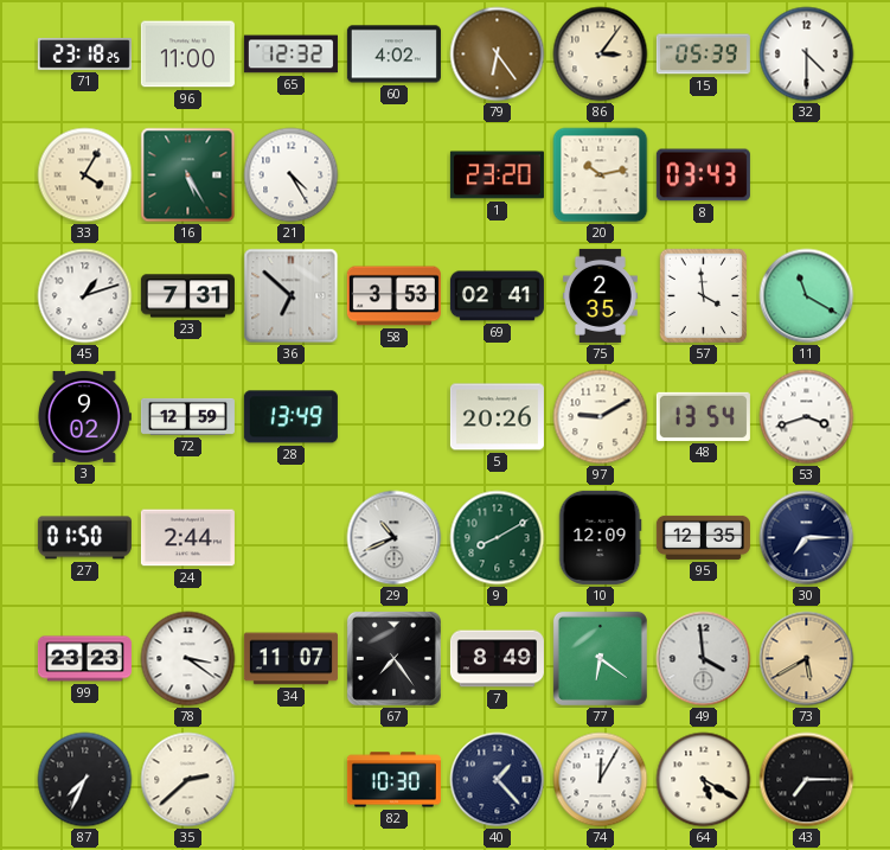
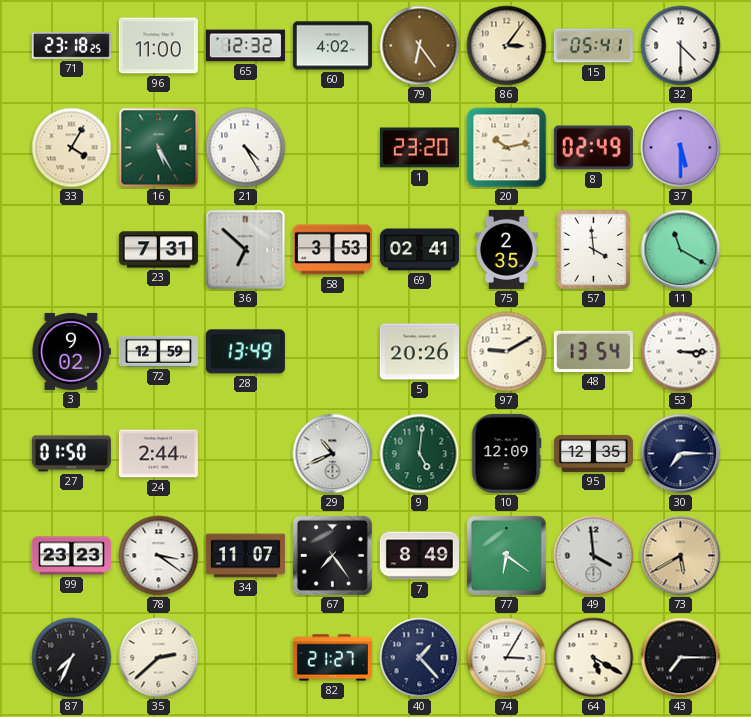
15: 05:39 -> 05:41
8: 03:43 -> 02:49
37: none -> 5:30
45: 1:12 -> none
53: 3:42 -> 3:15
9: 8:10 -> 5:01
82: 10:30 -> 21:27
74: 12:05 -> 3:05
